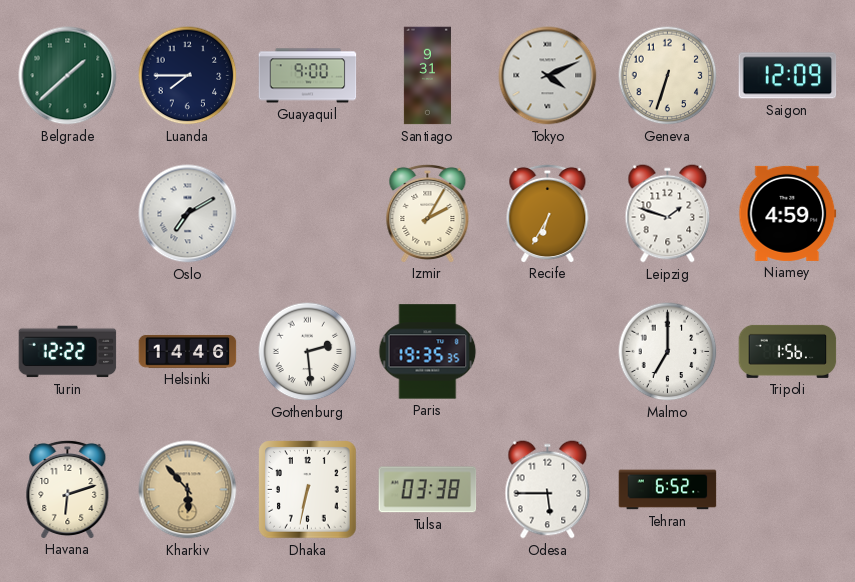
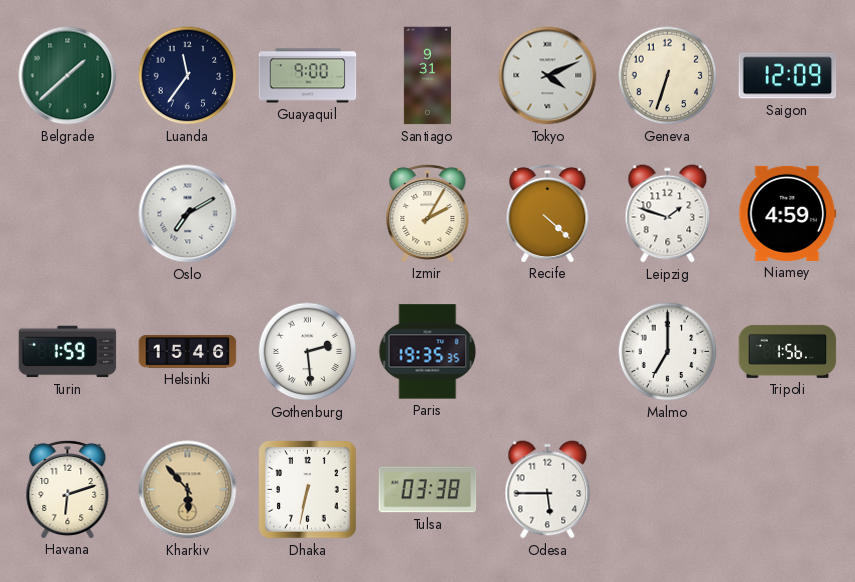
Luanda: 7:45 -> 11:36
Recife: 6:35 -> 4:22
Turin: 12:22 -> 1:59
Helsinki: 14:46 -> 15:46
Tehran: 6:52 -> none
